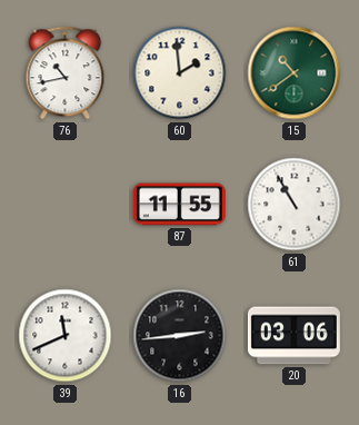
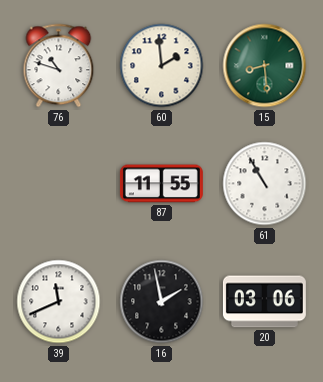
76: 10:43 -> 10:48
15: 10:39 -> 8:29
16: 2:44 -> 1:58
